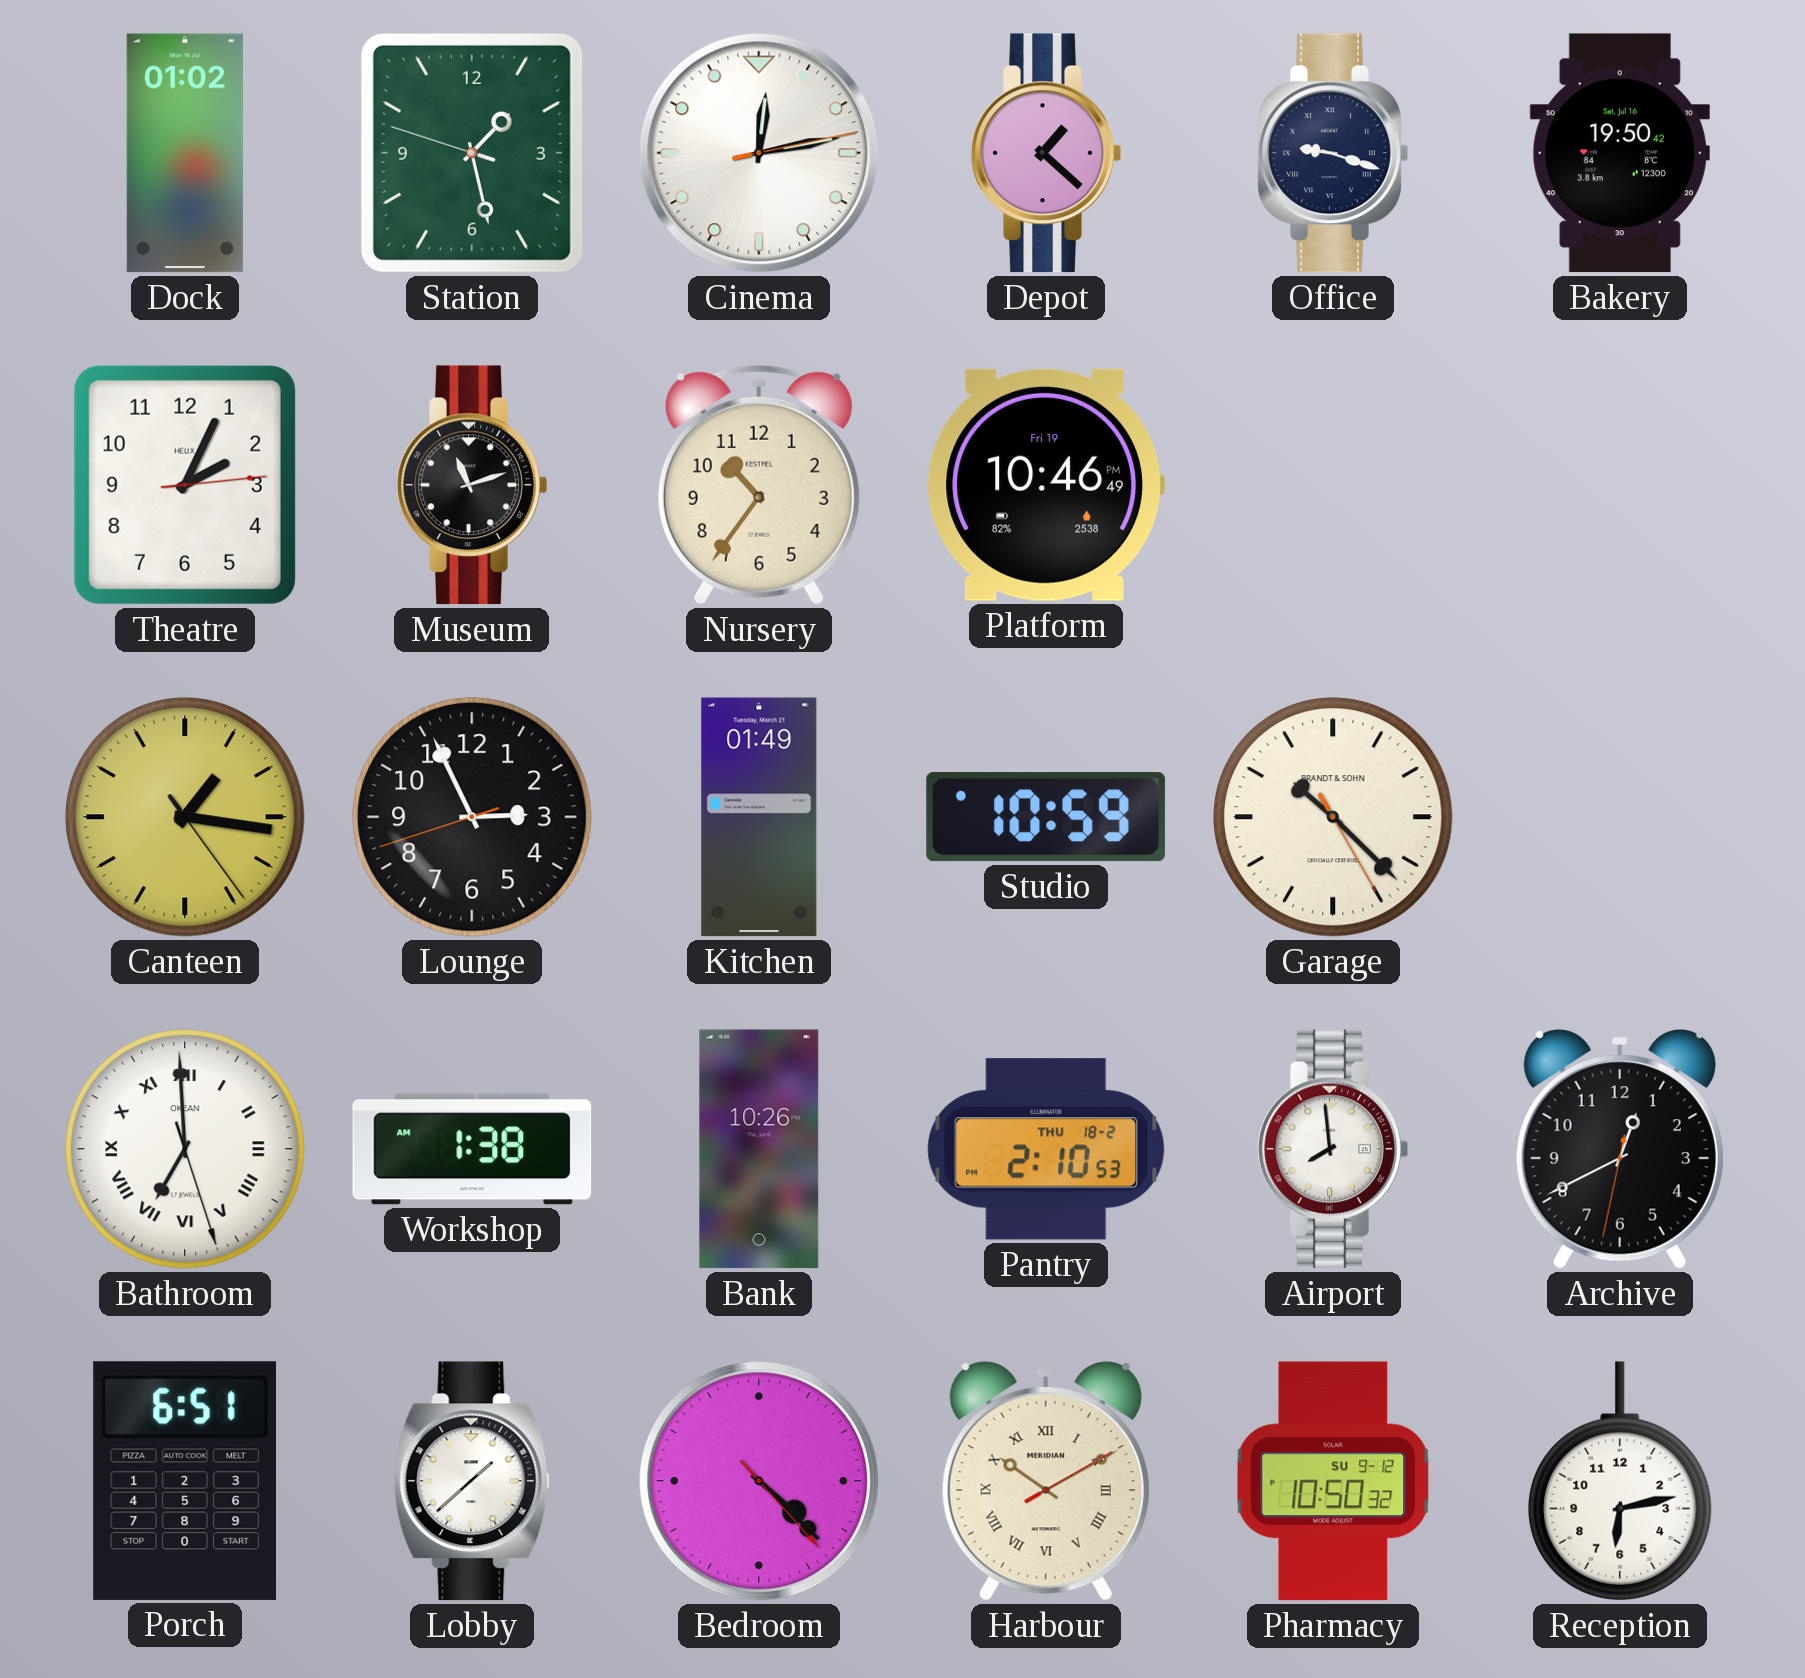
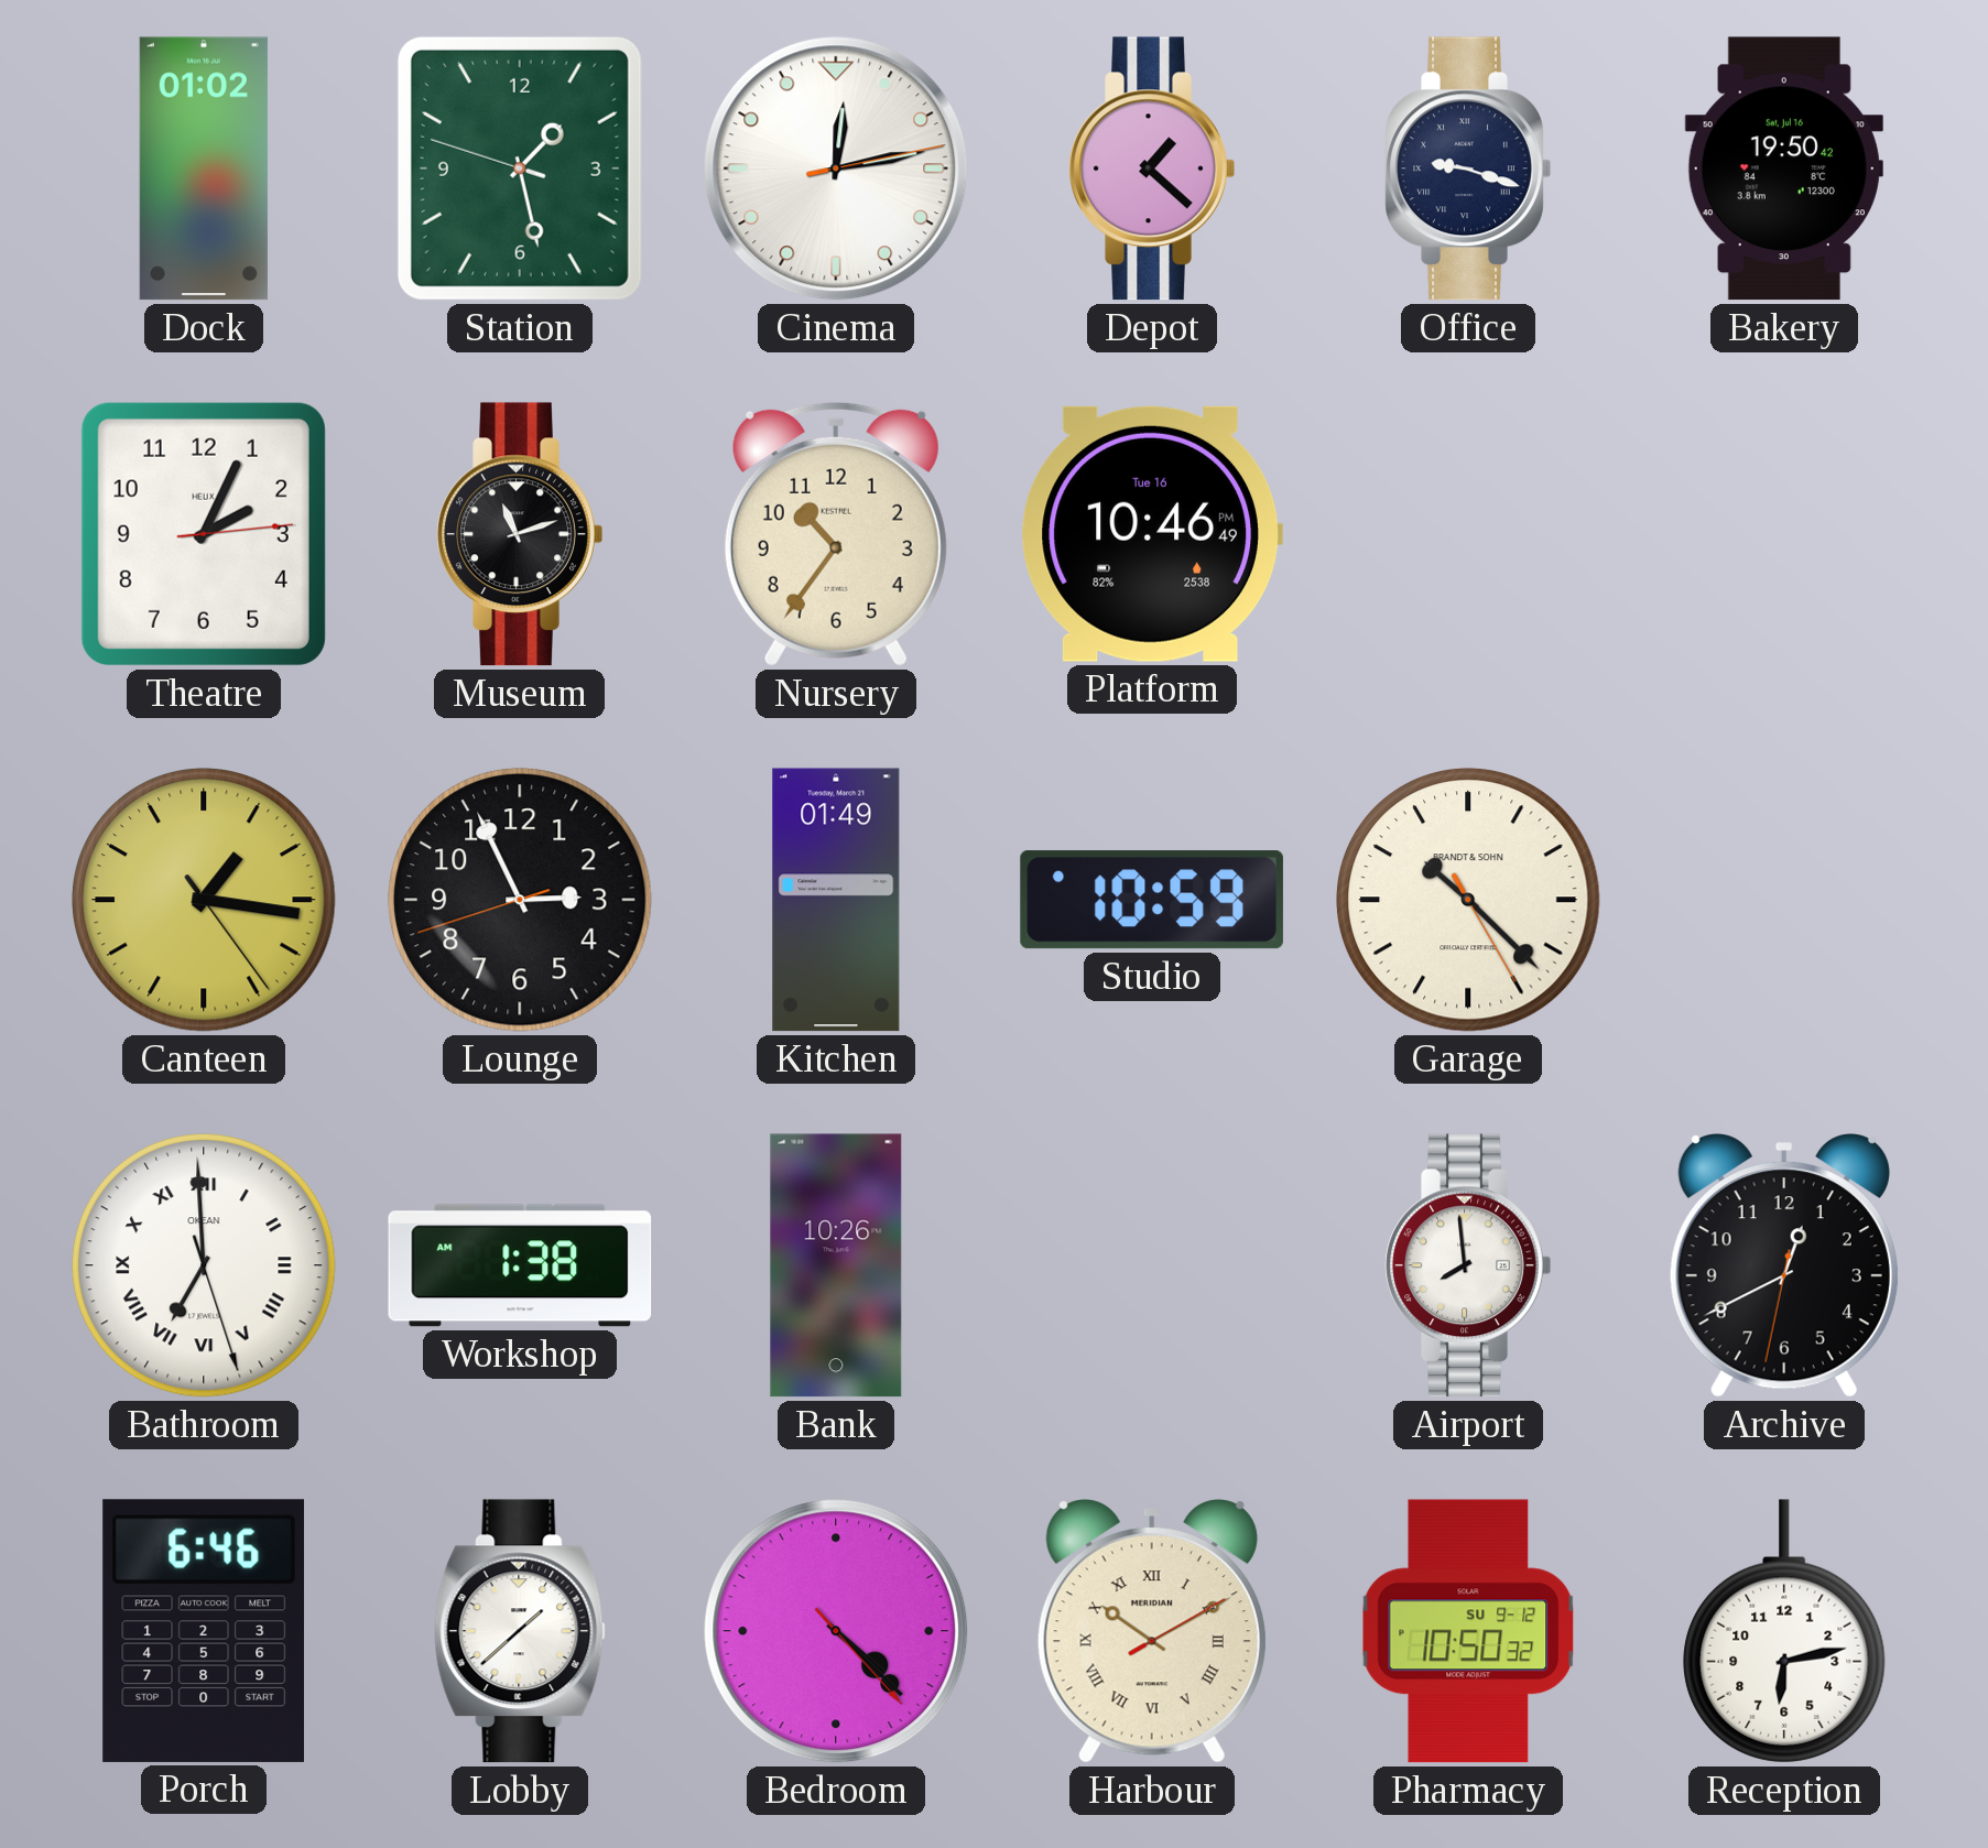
Platform date: Fri 19 -> Tue 16
Pantry: 2:10 -> none
Porch: 6:51 -> 6:46
